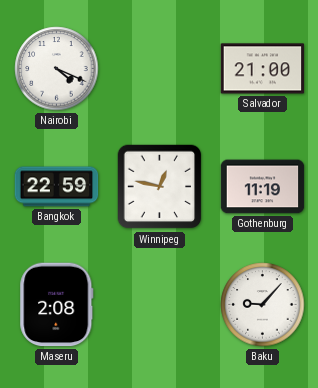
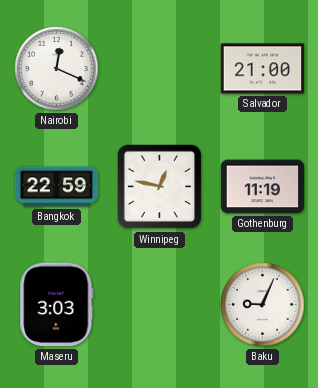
Nairobi: 4:19 -> 12:19
Maseru: 2:08 -> 3:03
Baku: 9:07 -> 9:04
